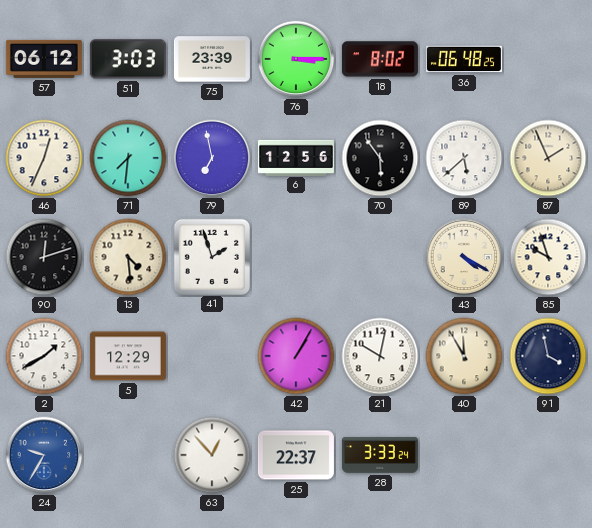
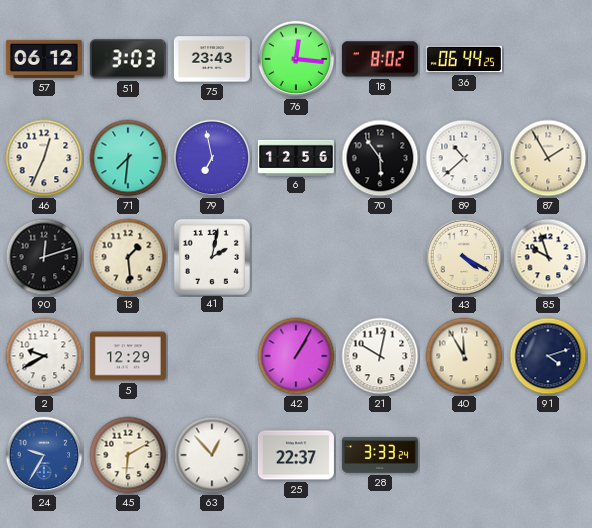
75: 23:39 -> 23:43
76: 3:15 -> 12:16
36: 06:48 -> 06:44
89: 5:38 -> 10:38
87: 1:56 -> 1:55
13: 4:29 -> 1:29
41: 1:57 -> 2:02
2: 1:40 -> 9:40
91: 3:58 -> 4:12
45: none -> 6:10
